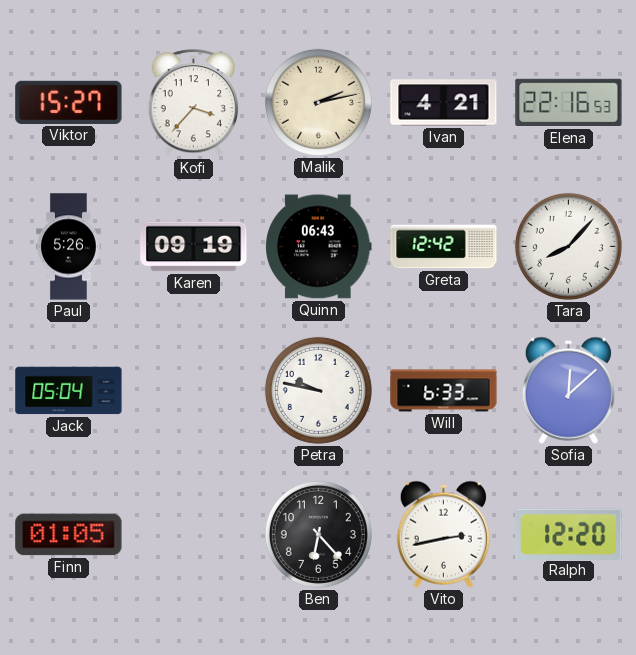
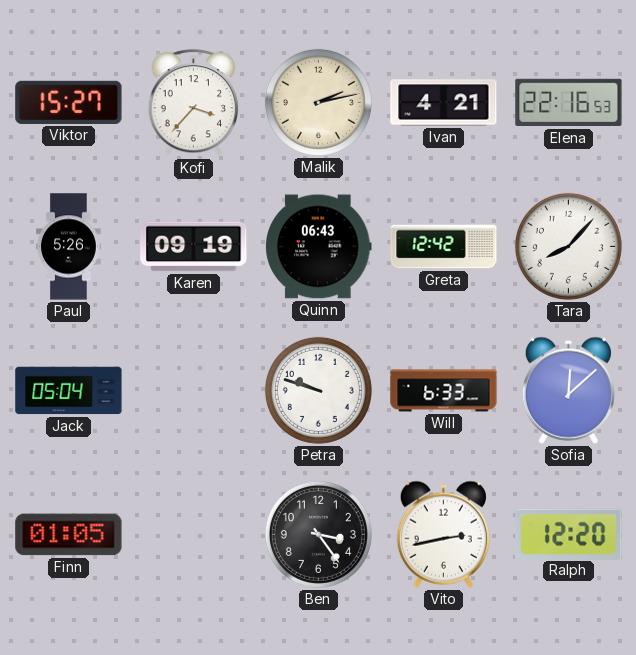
Petra: 9:47 -> 9:48
Ben: 6:23 -> 3:24
